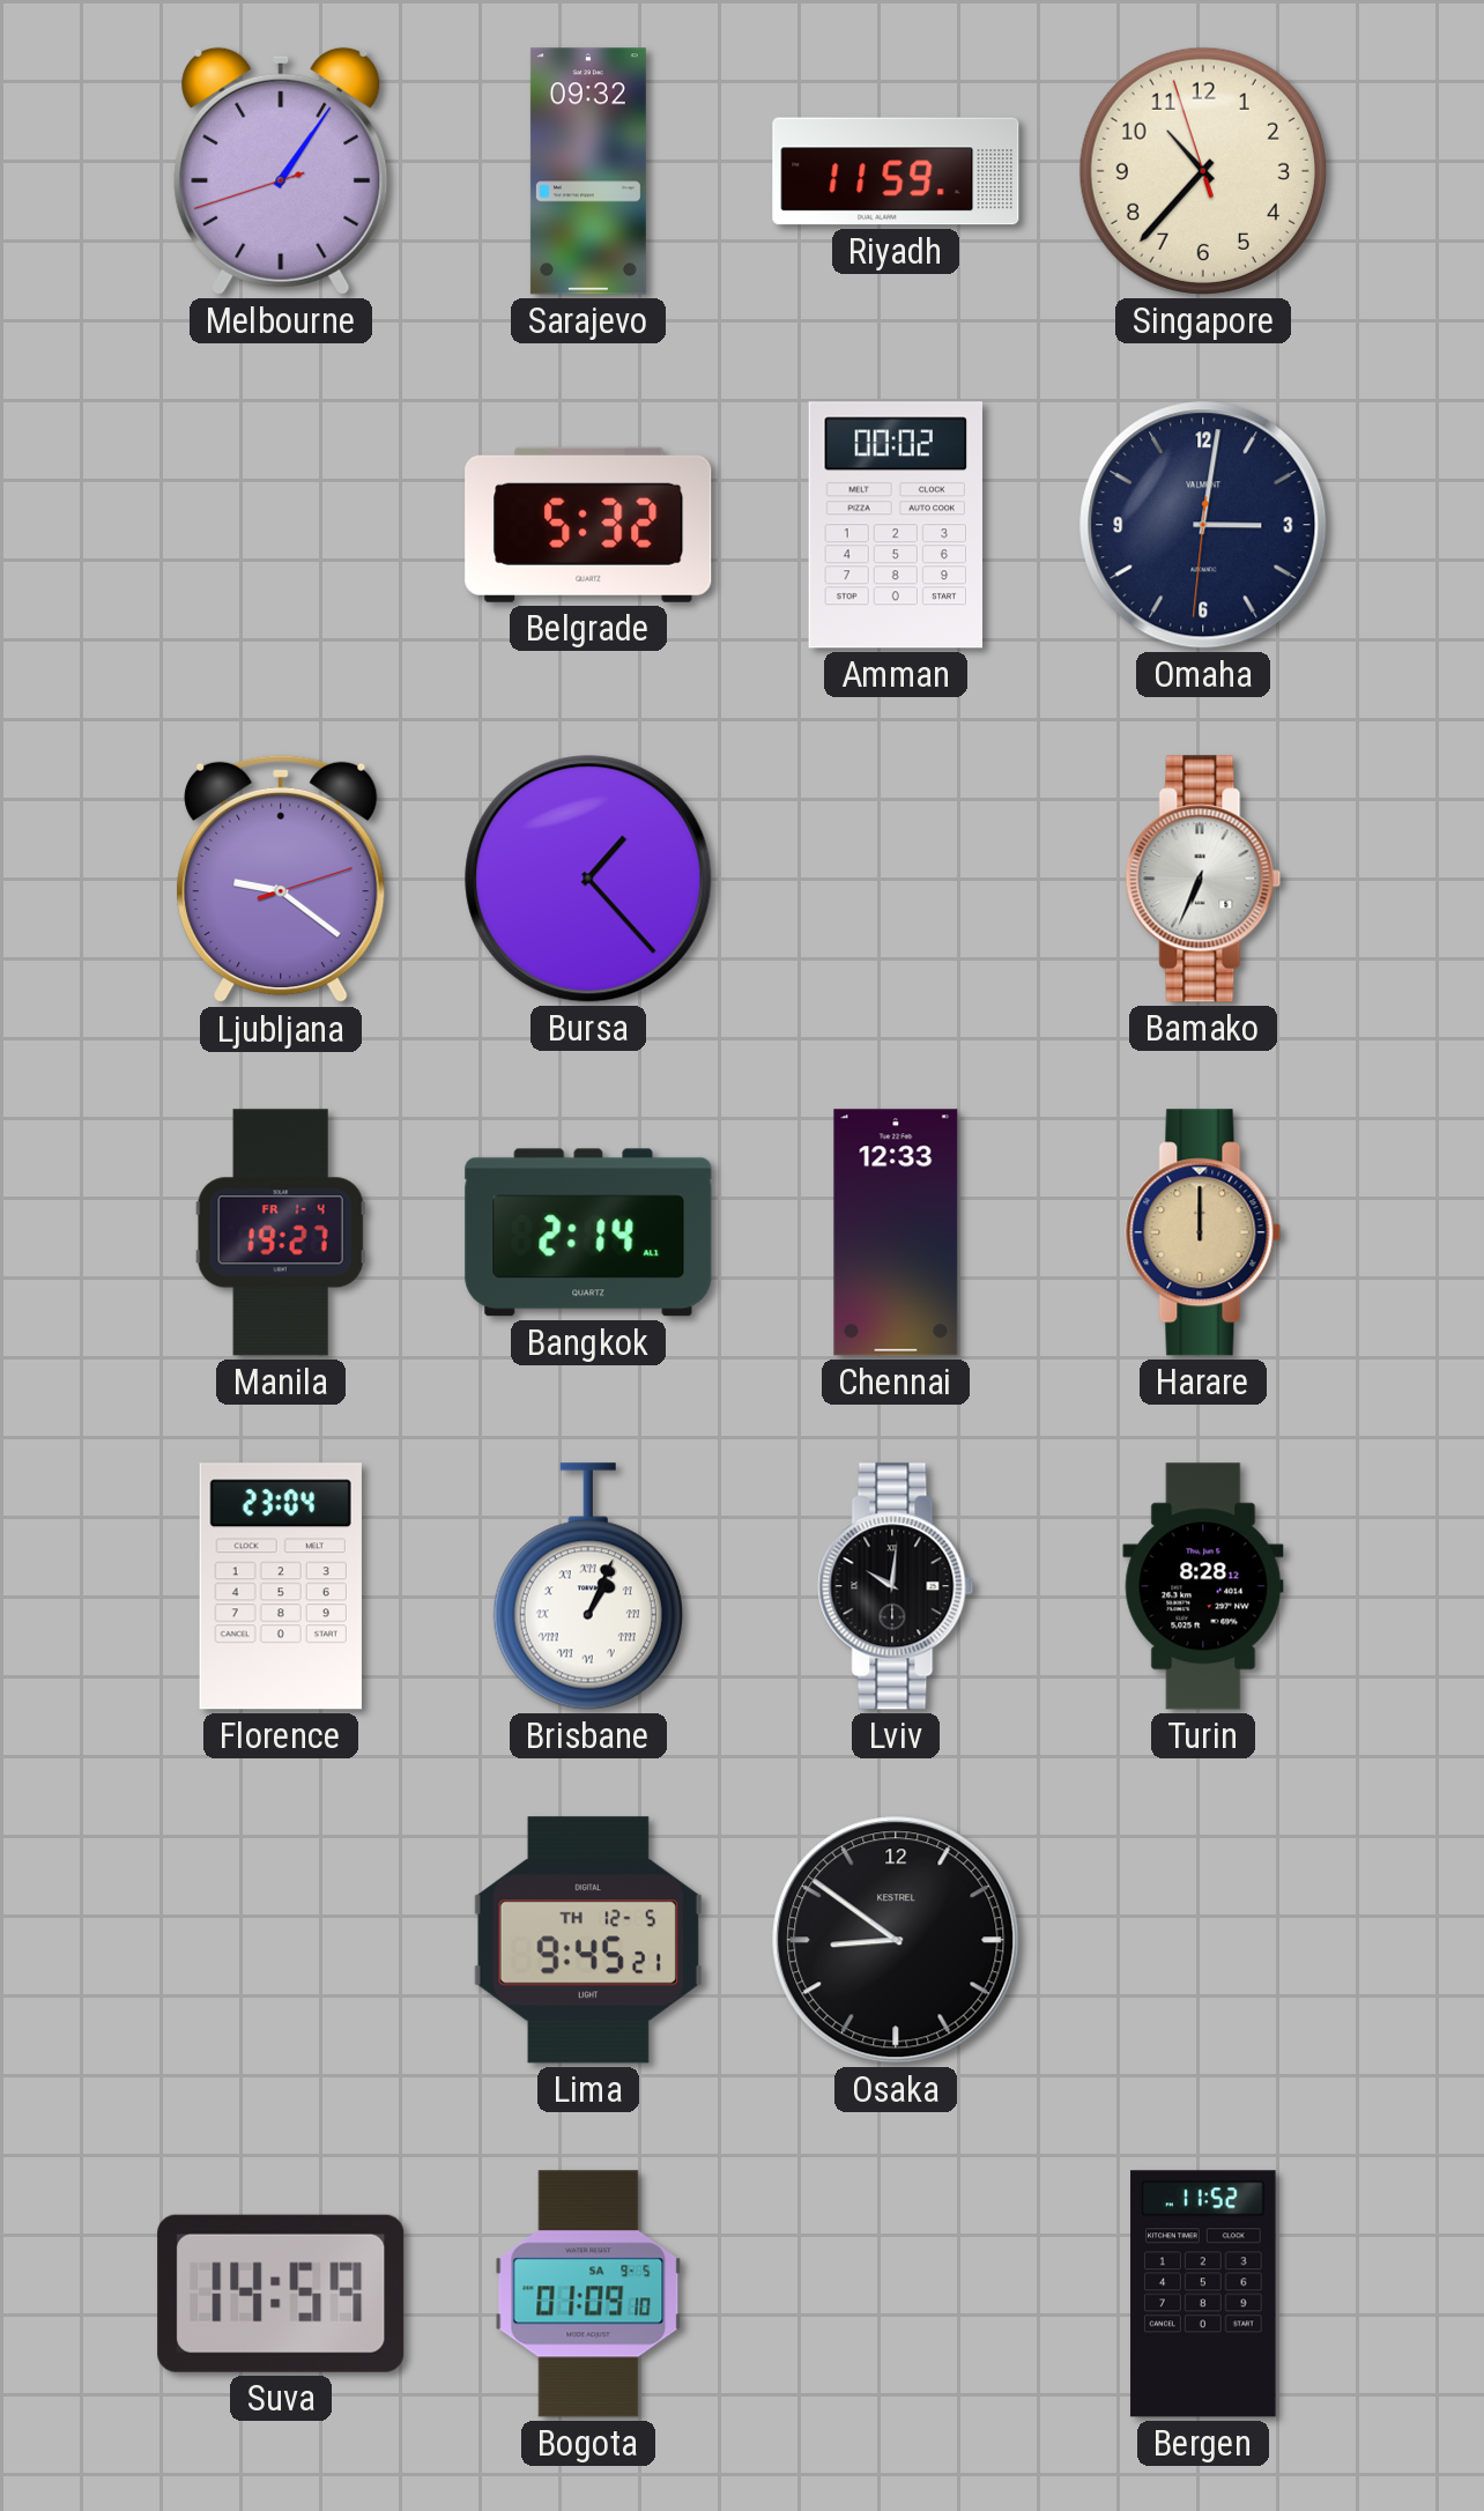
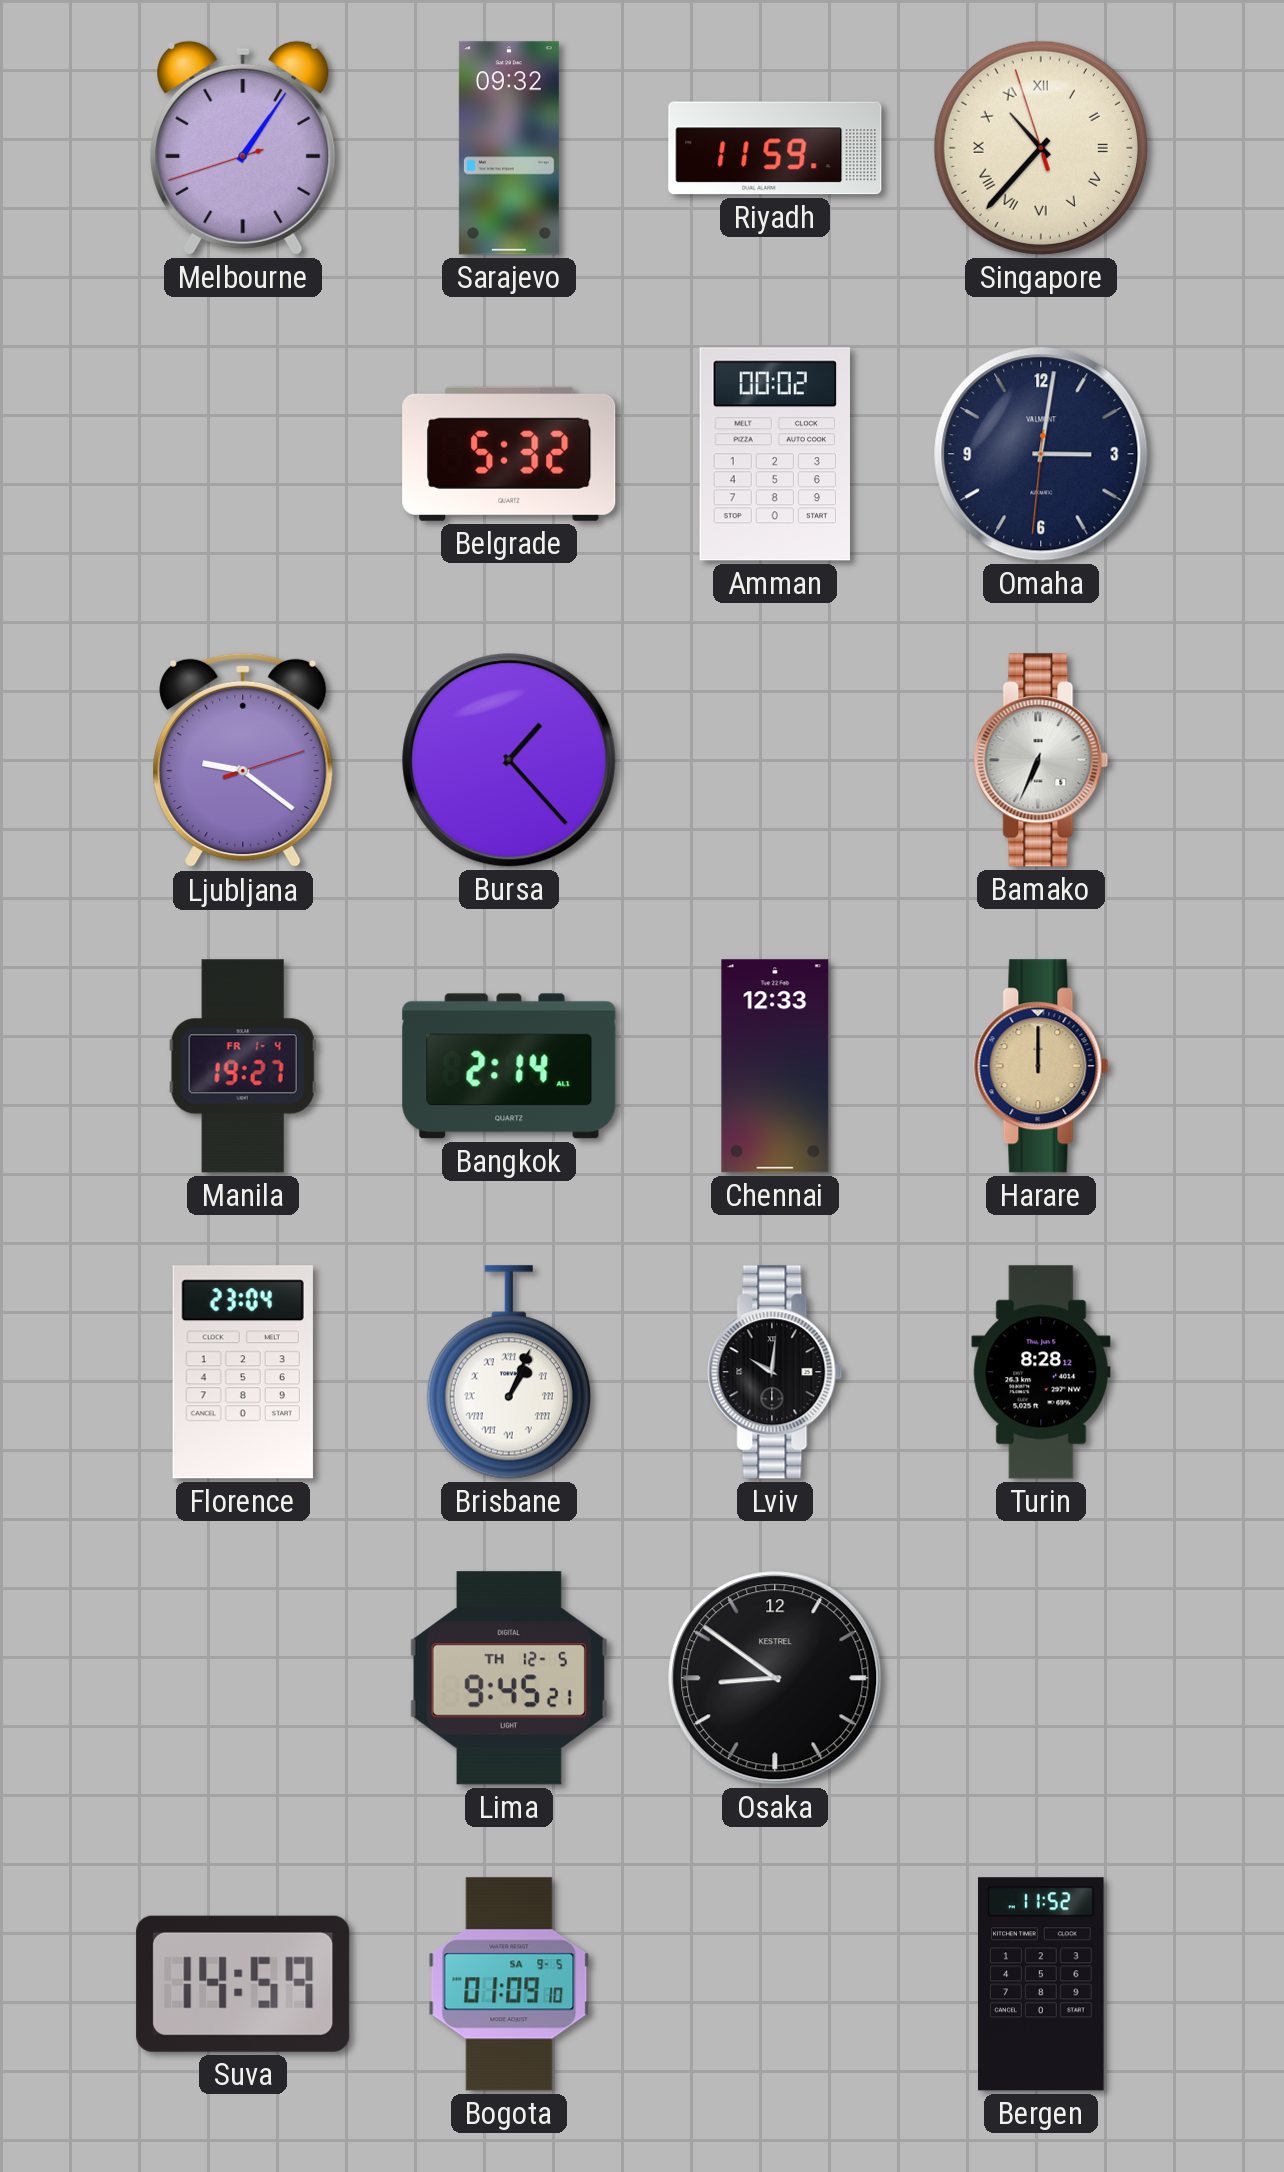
Singapore numerals: Arabic -> Roman
